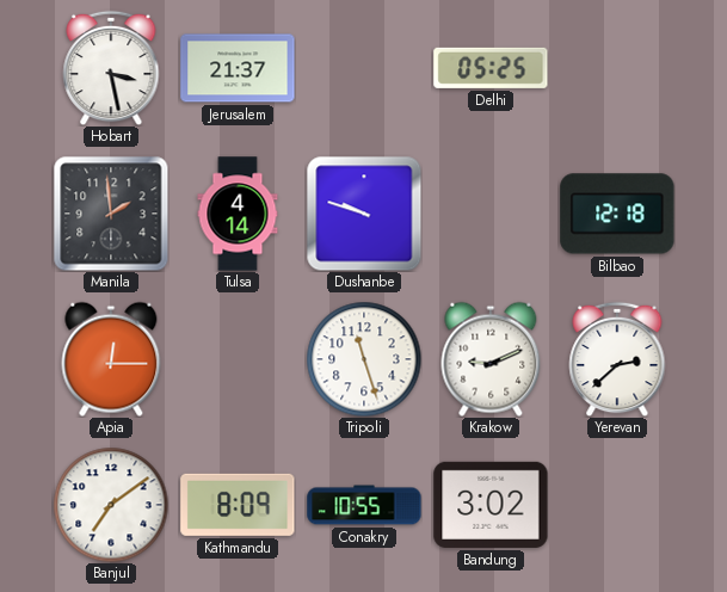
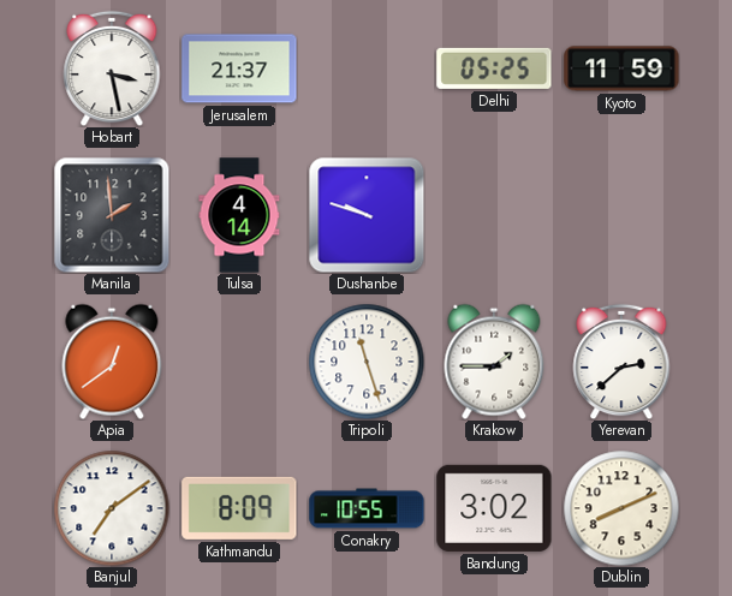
Kyoto: none -> 11:59
Bilbao: 12:18 -> none
Apia: 12:15 -> 12:39
Krakow: 9:11 -> 1:45
Dublin: none -> 8:11
